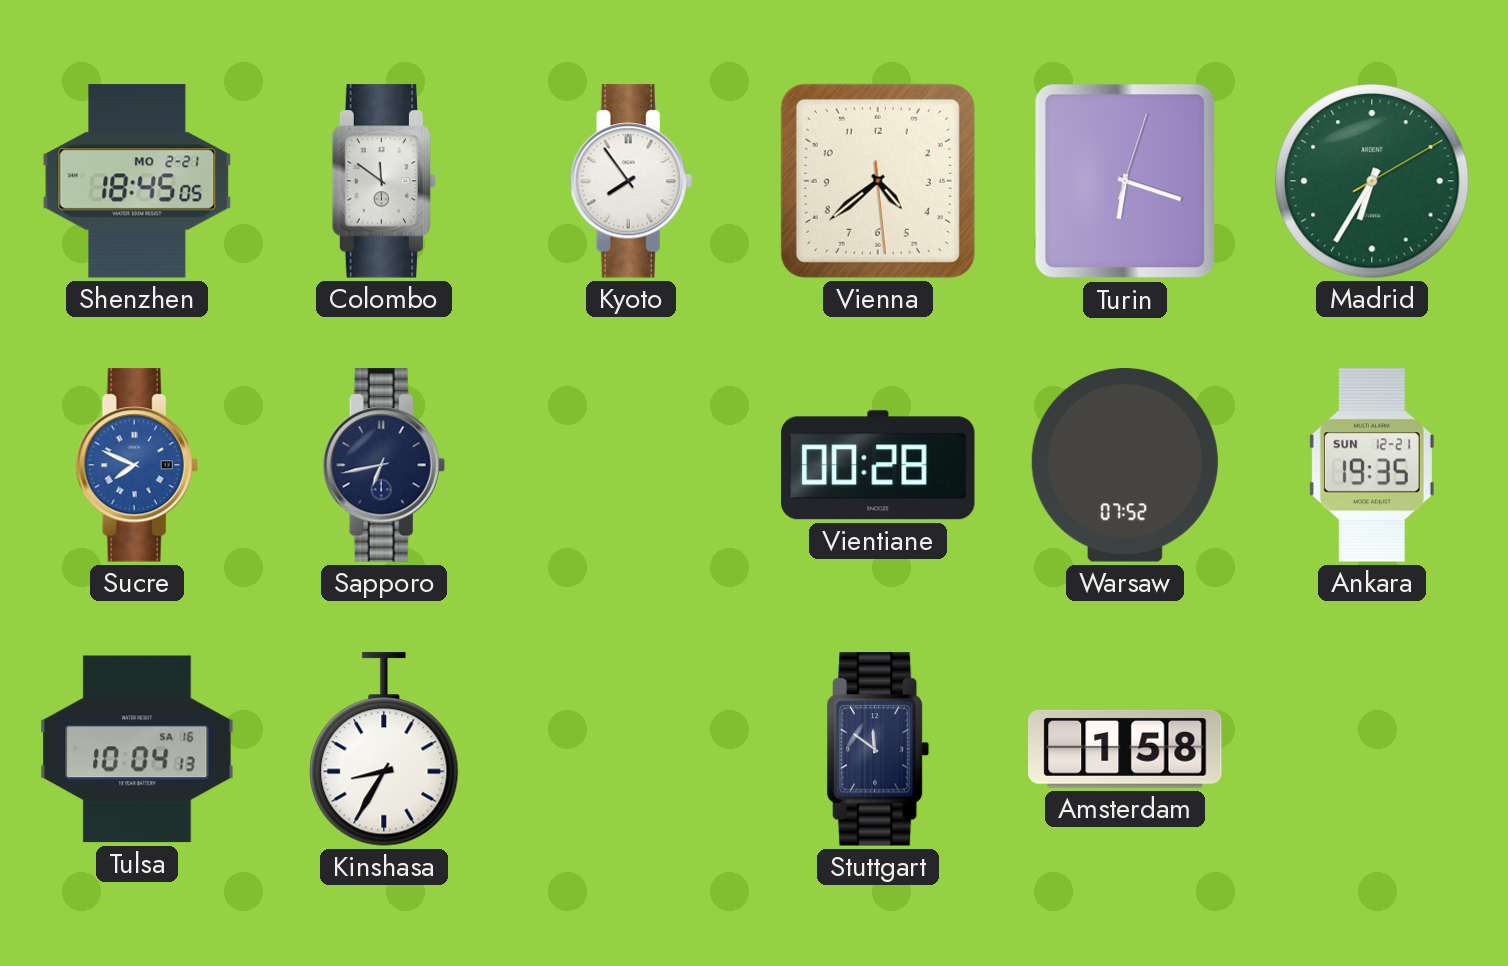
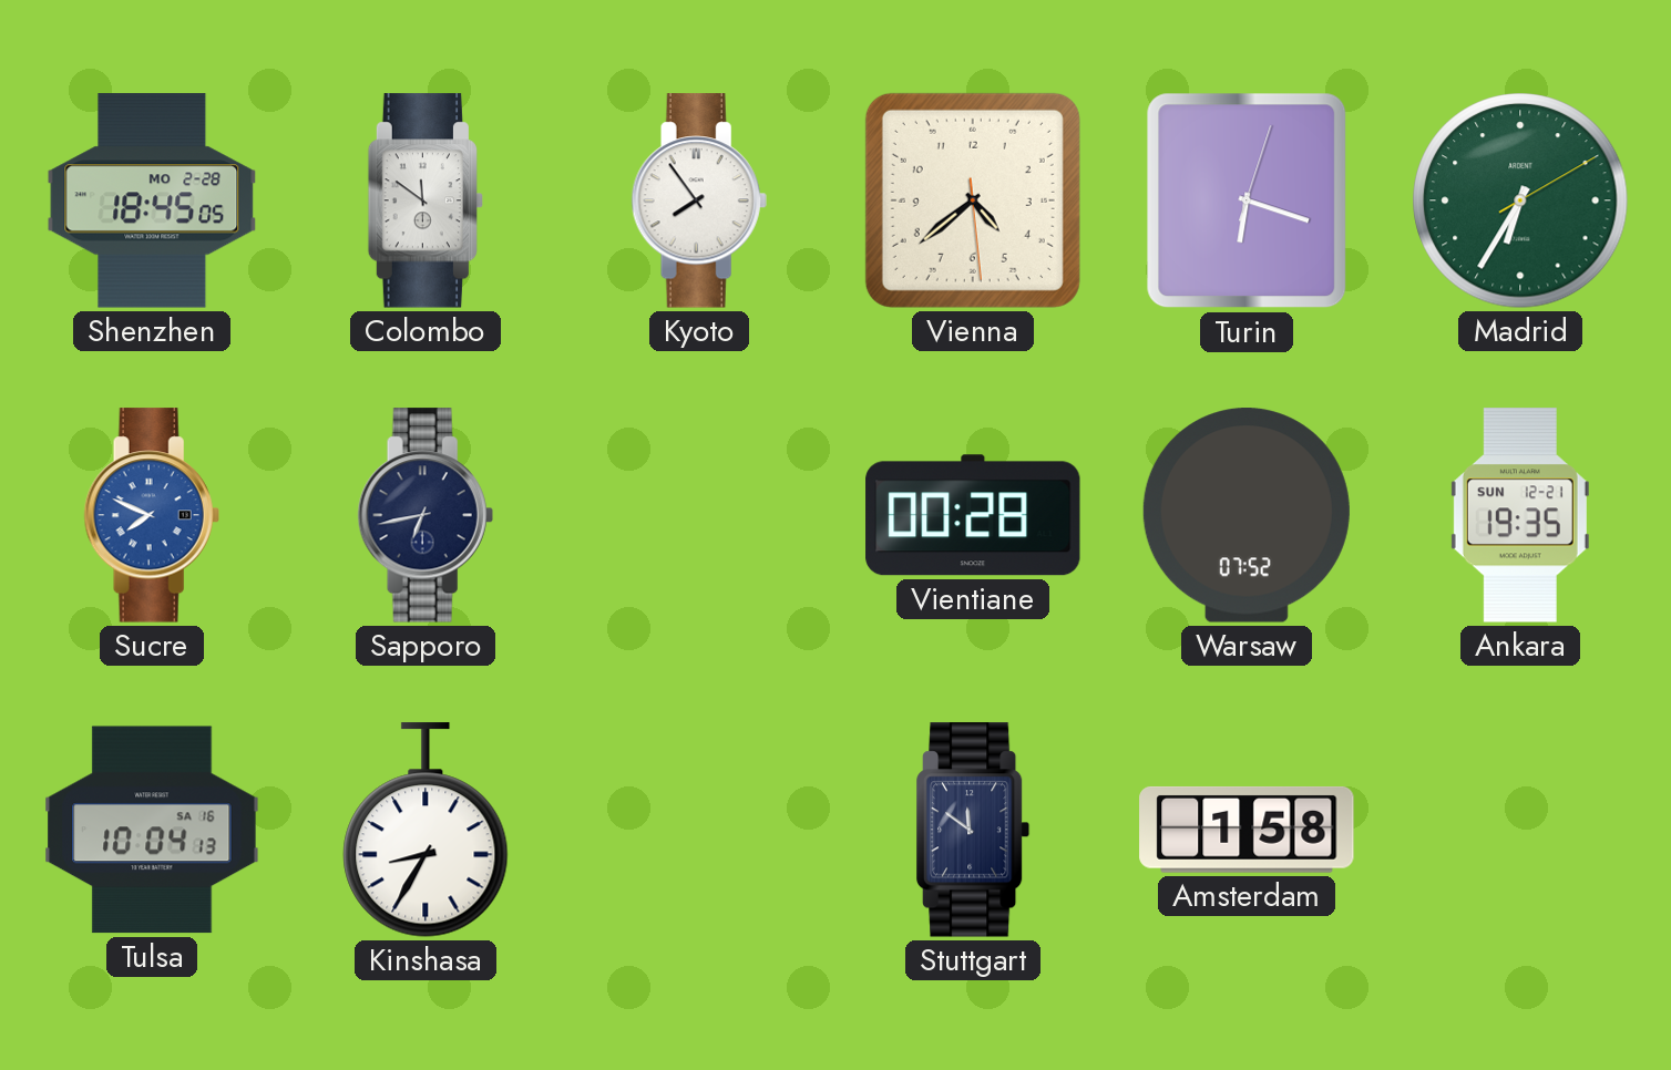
Shenzhen date: MO 2-21 -> MO 2-28
